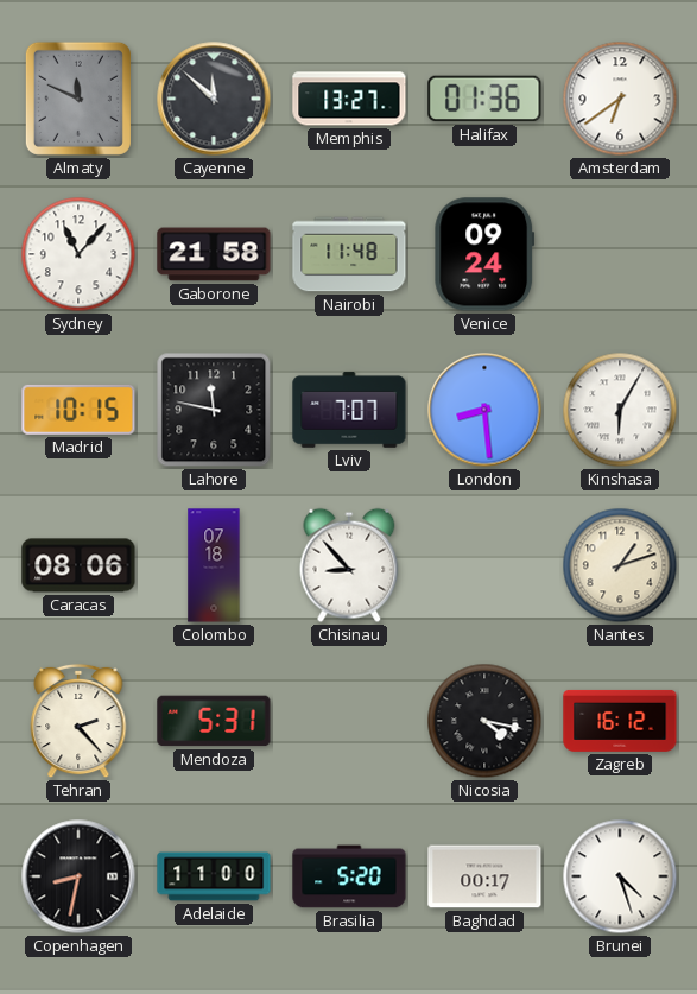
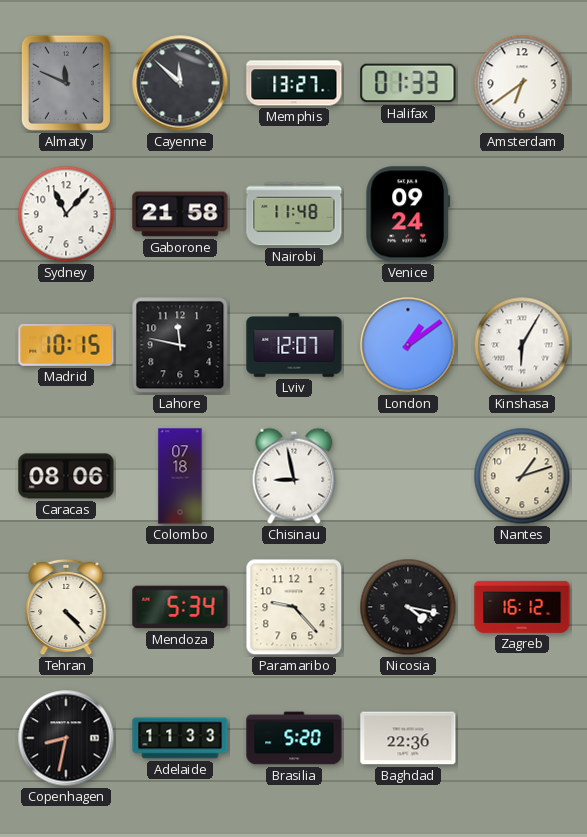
Halifax: 01:36 -> 01:33
Lviv: 7:07 -> 12:07
London: 8:29 -> 1:09
Chisinau: 8:53 -> 8:58
Tehran: 2:23 -> 4:23
Mendoza: 5:31 -> 5:34
Paramaribo: none -> 9:23
Adelaide: 11:00 -> 11:33
Baghdad: 00:17 -> 22:36
Brunei: 4:27 -> none
